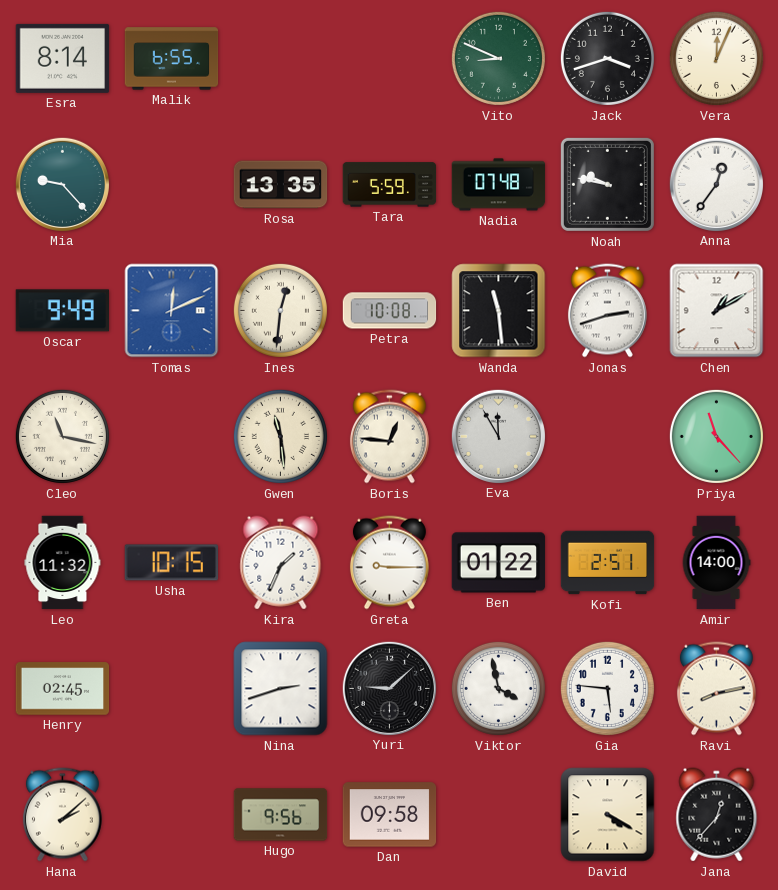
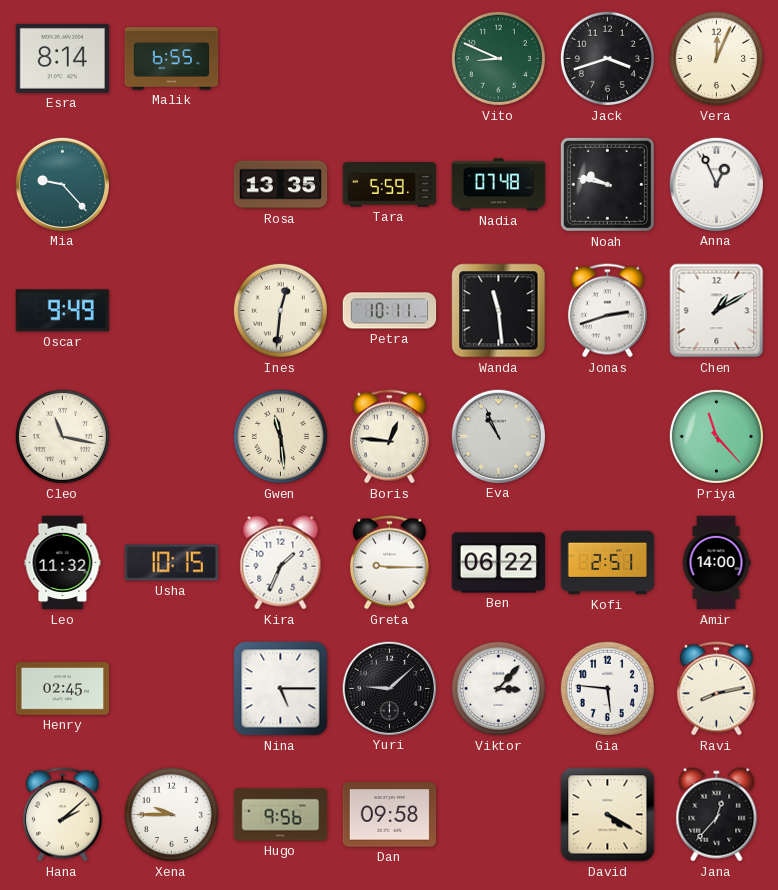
Anna: 12:36 -> 12:56
Tomas: 12:11 -> none
Petra: 10:08 -> 10:11
Eva: 11:55 -> 10:56
Ben: 01:22 -> 06:22
Nina: 2:42 -> 5:15
Viktor: 3:58 -> 3:07
Xena: none -> 9:45
